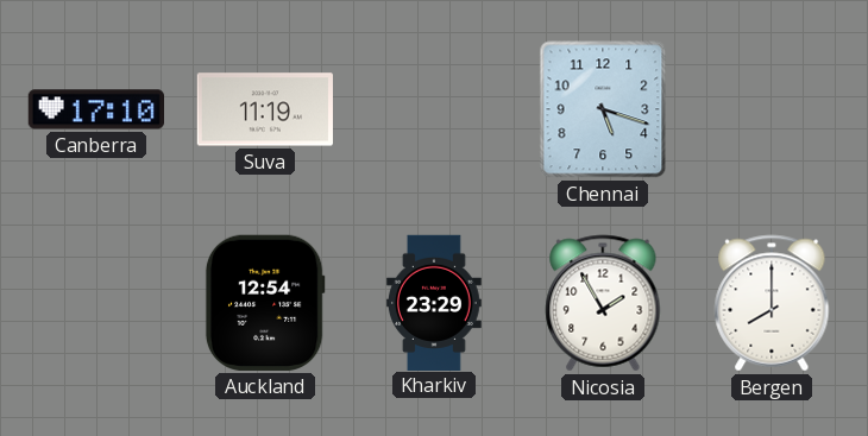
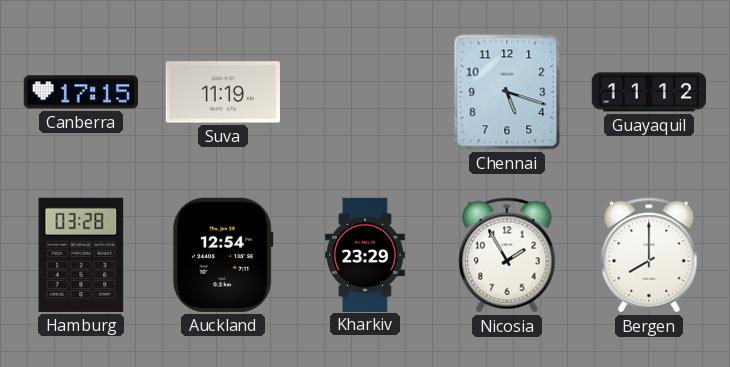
Canberra: 17:10 -> 17:15
Guayaquil: none -> 11:12
Hamburg: none -> 03:28
